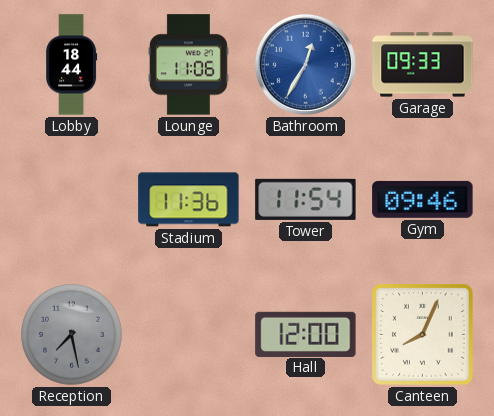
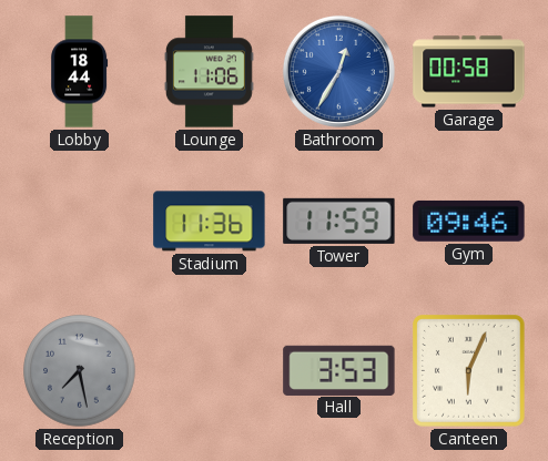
Garage: 09:33 -> 00:58
Tower: 11:54 -> 11:59
Hall: 12:00 -> 3:53
Canteen: 8:04 -> 6:04
